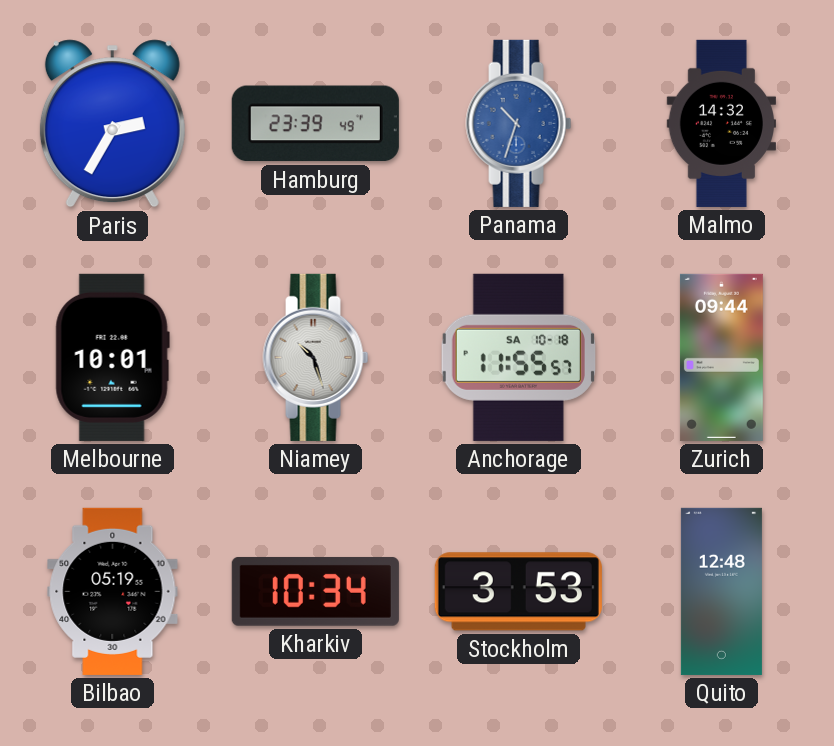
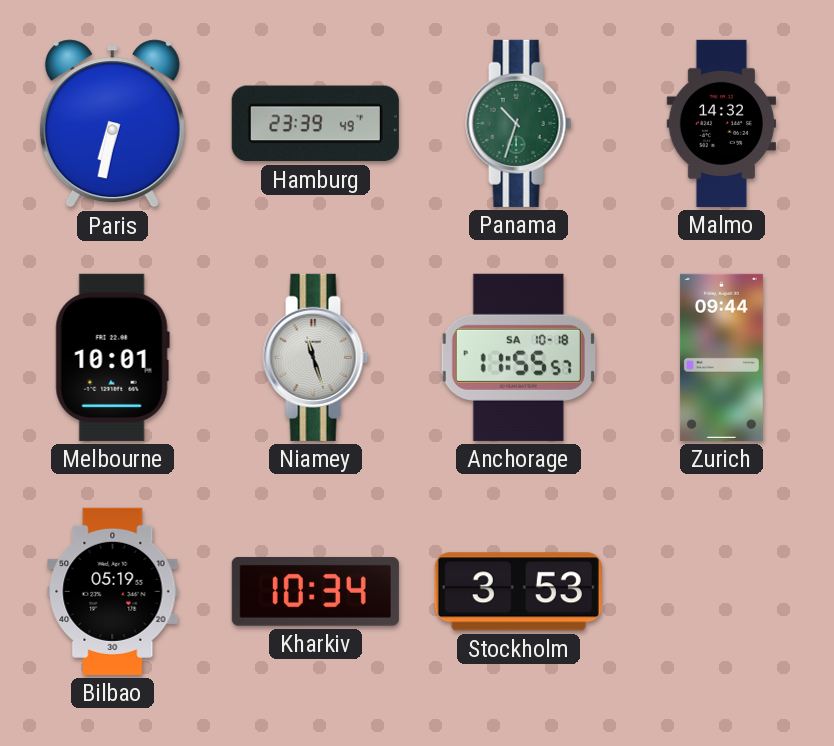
Paris: 2:35 -> 6:32
Panama dial: blue -> green
Niamey: 10:27 -> 11:27
Quito: 12:48 -> none
